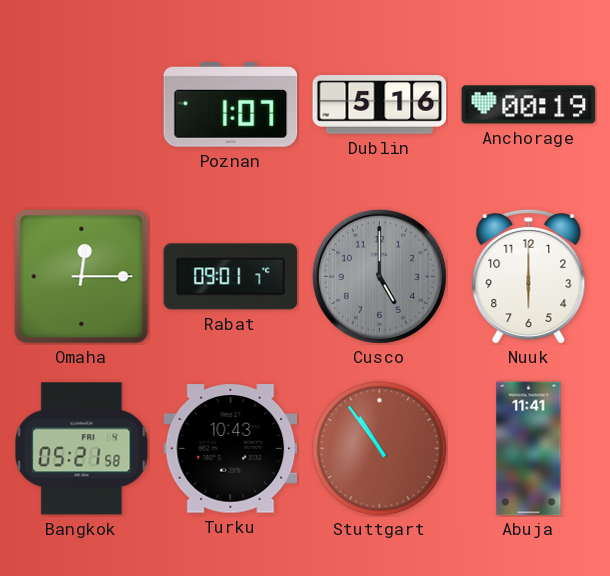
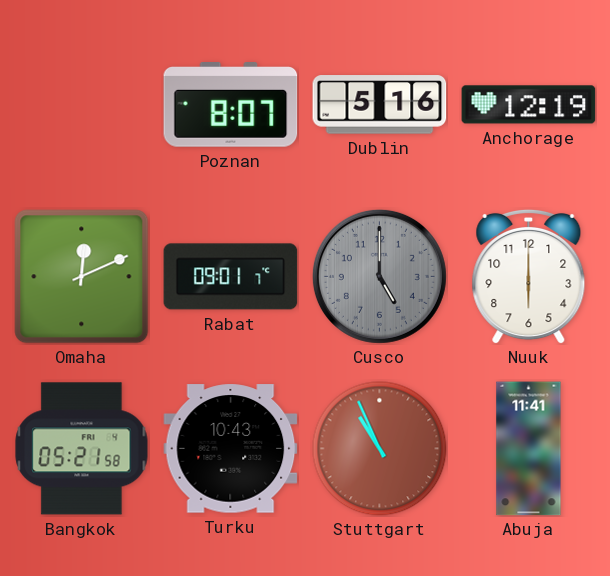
Poznan: 1:07 -> 8:07
Anchorage: 00:19 -> 12:19
Omaha: 12:15 -> 12:11
Stuttgart: 10:54 -> 10:56
